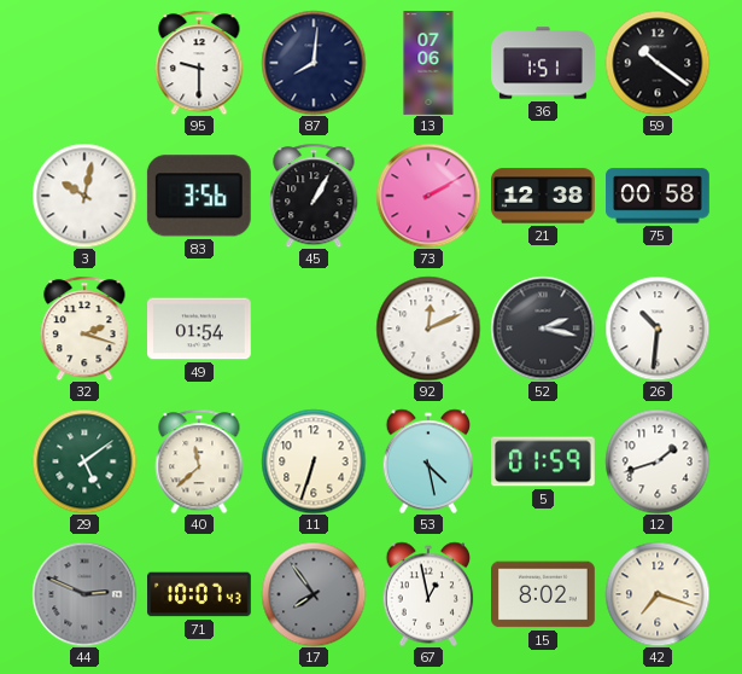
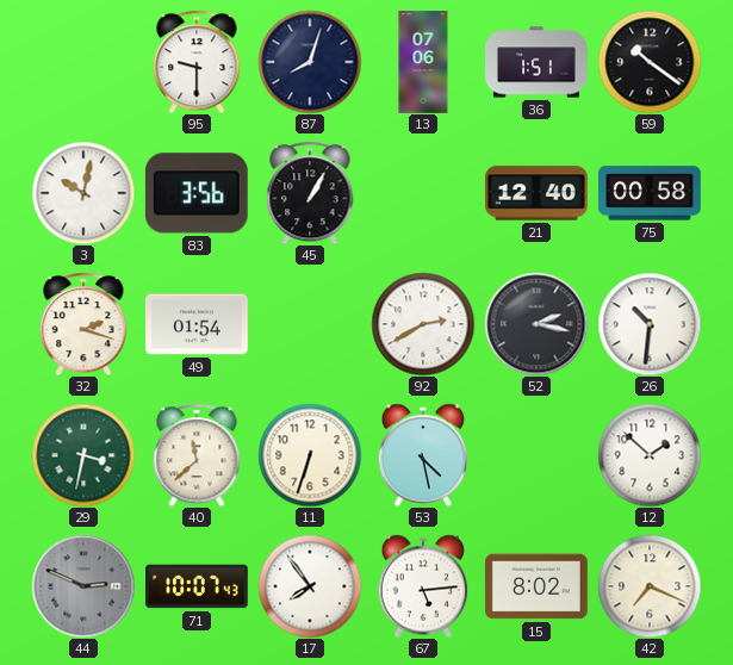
87: 8:01 -> 8:03
73: 2:10 -> none
21: 12:38 -> 12:40
92: 12:11 -> 2:40
29: 5:09 -> 3:32
5: 01:59 -> none
12: 1:42 -> 1:52
17 dial: grey -> white
67: 12:58 -> 5:14
42: 7:18 -> 7:19
